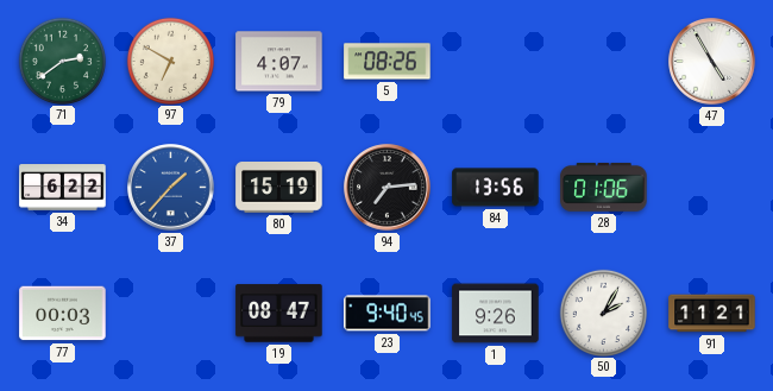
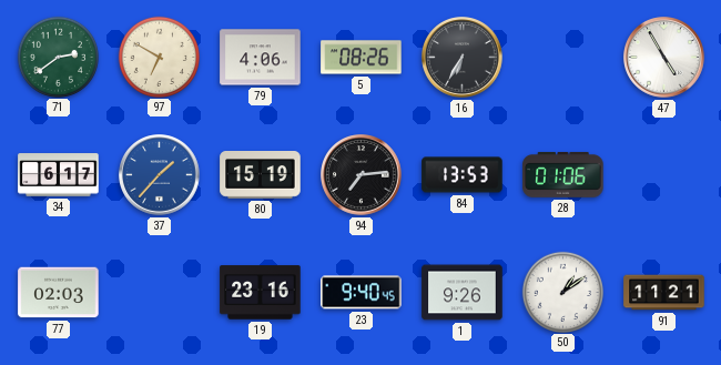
79: 4:07 -> 4:06
16: none -> 6:35
34: 6:22 -> 6:17
84: 13:56 -> 13:53
77: 00:03 -> 02:03
19: 08:47 -> 23:16
50: 2:05 -> 1:09
